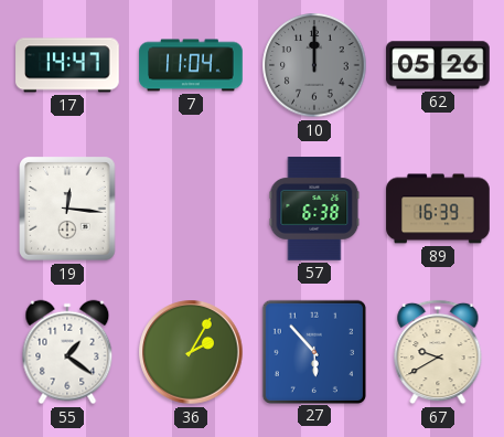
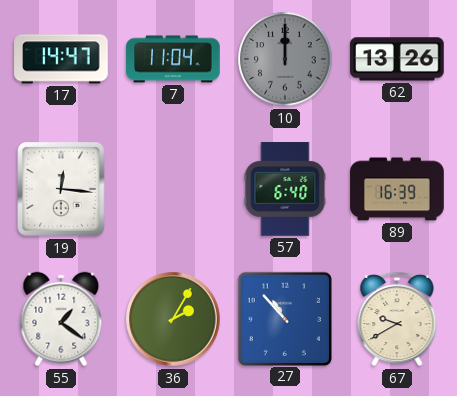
62: 05:26 -> 13:26
57: 6:38 -> 6:40
27: 5:53 -> 10:53
